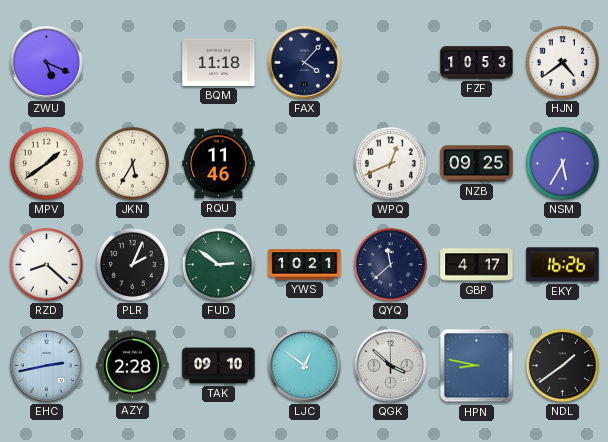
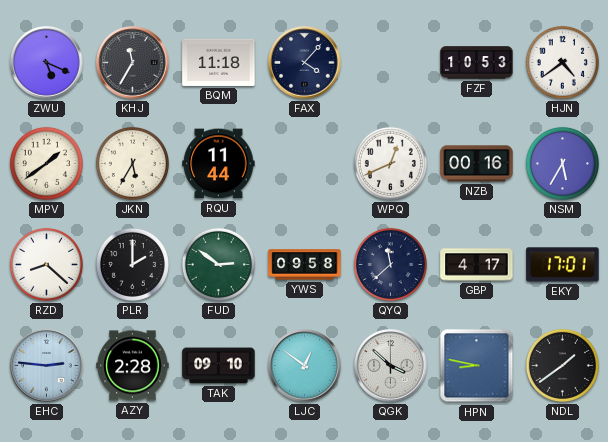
KHJ: none -> 11:35
RQU: 11:46 -> 11:44
NZB: 09:25 -> 00:16
PLR: 2:04 -> 2:00
YWS: 10:21 -> 09:58
EKY: 16:26 -> 17:01
EHC: 2:43 -> 2:46
